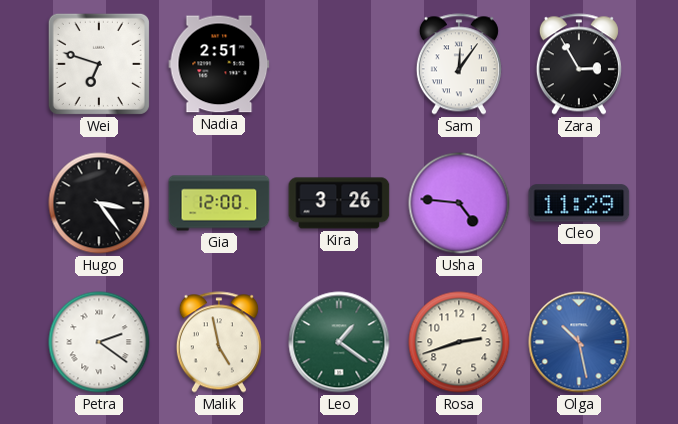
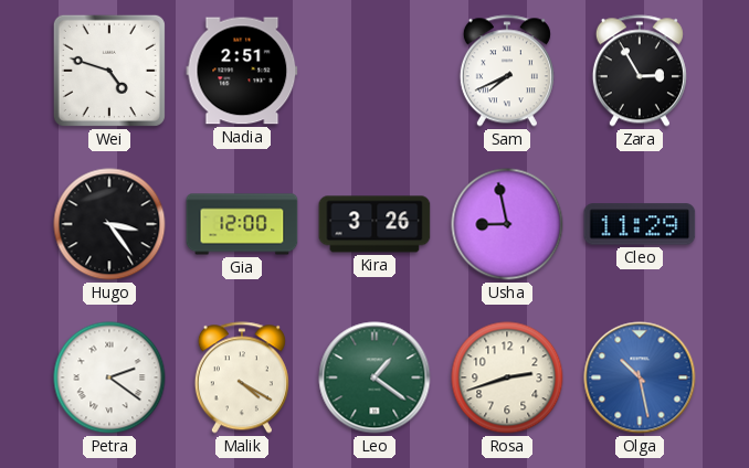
Wei: 6:48 -> 4:48
Sam: 12:06 -> 7:41
Usha: 4:46 -> 8:58
Malik: 4:58 -> 4:20
